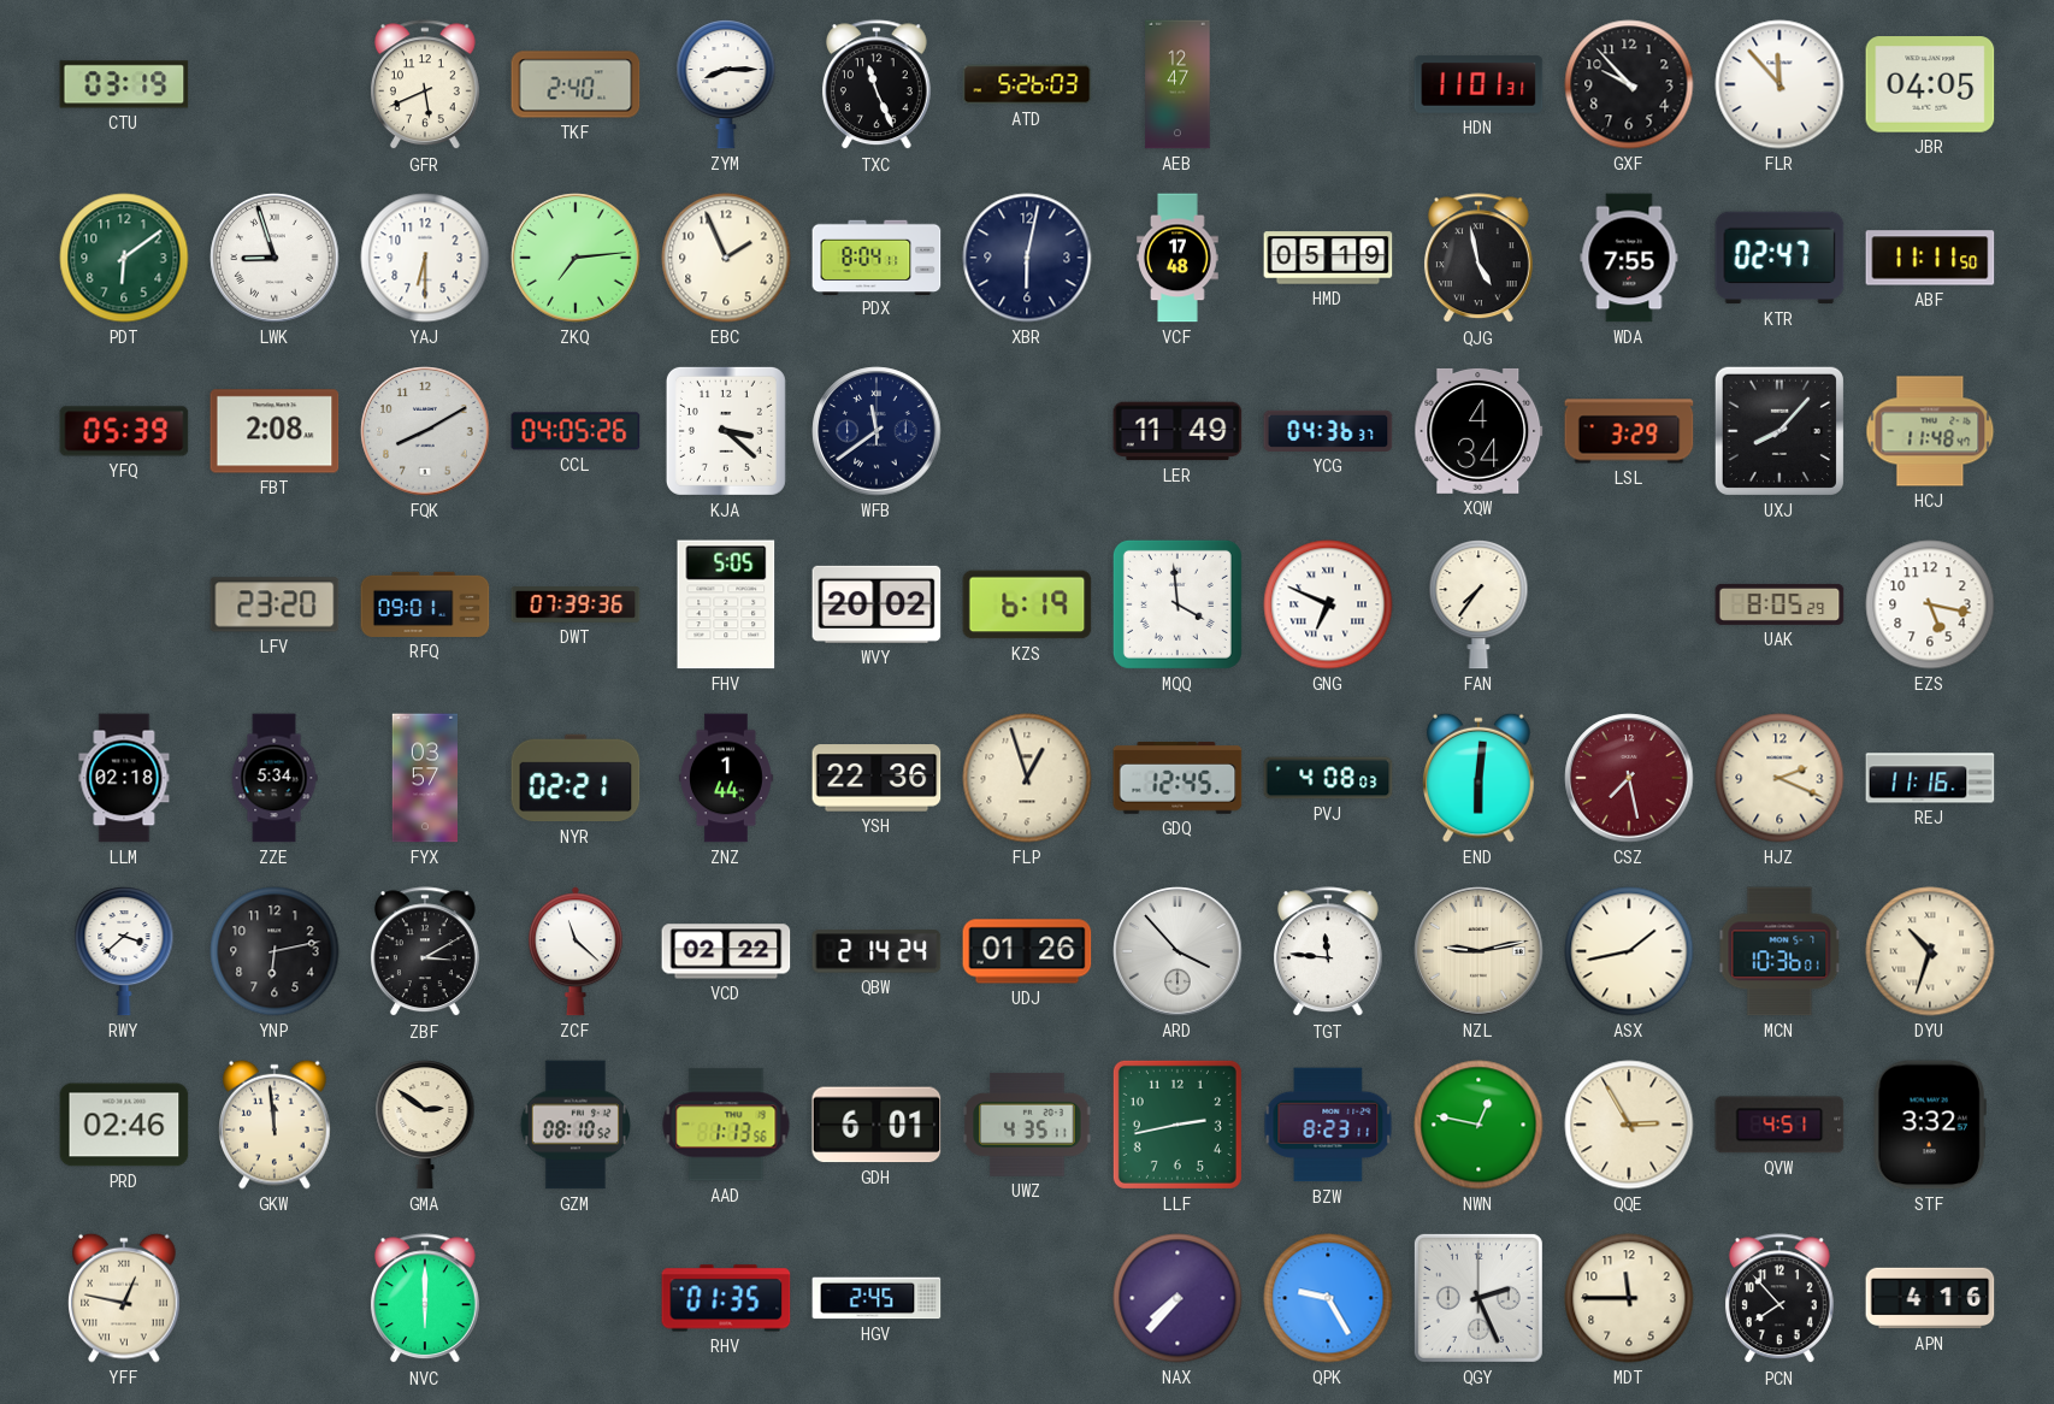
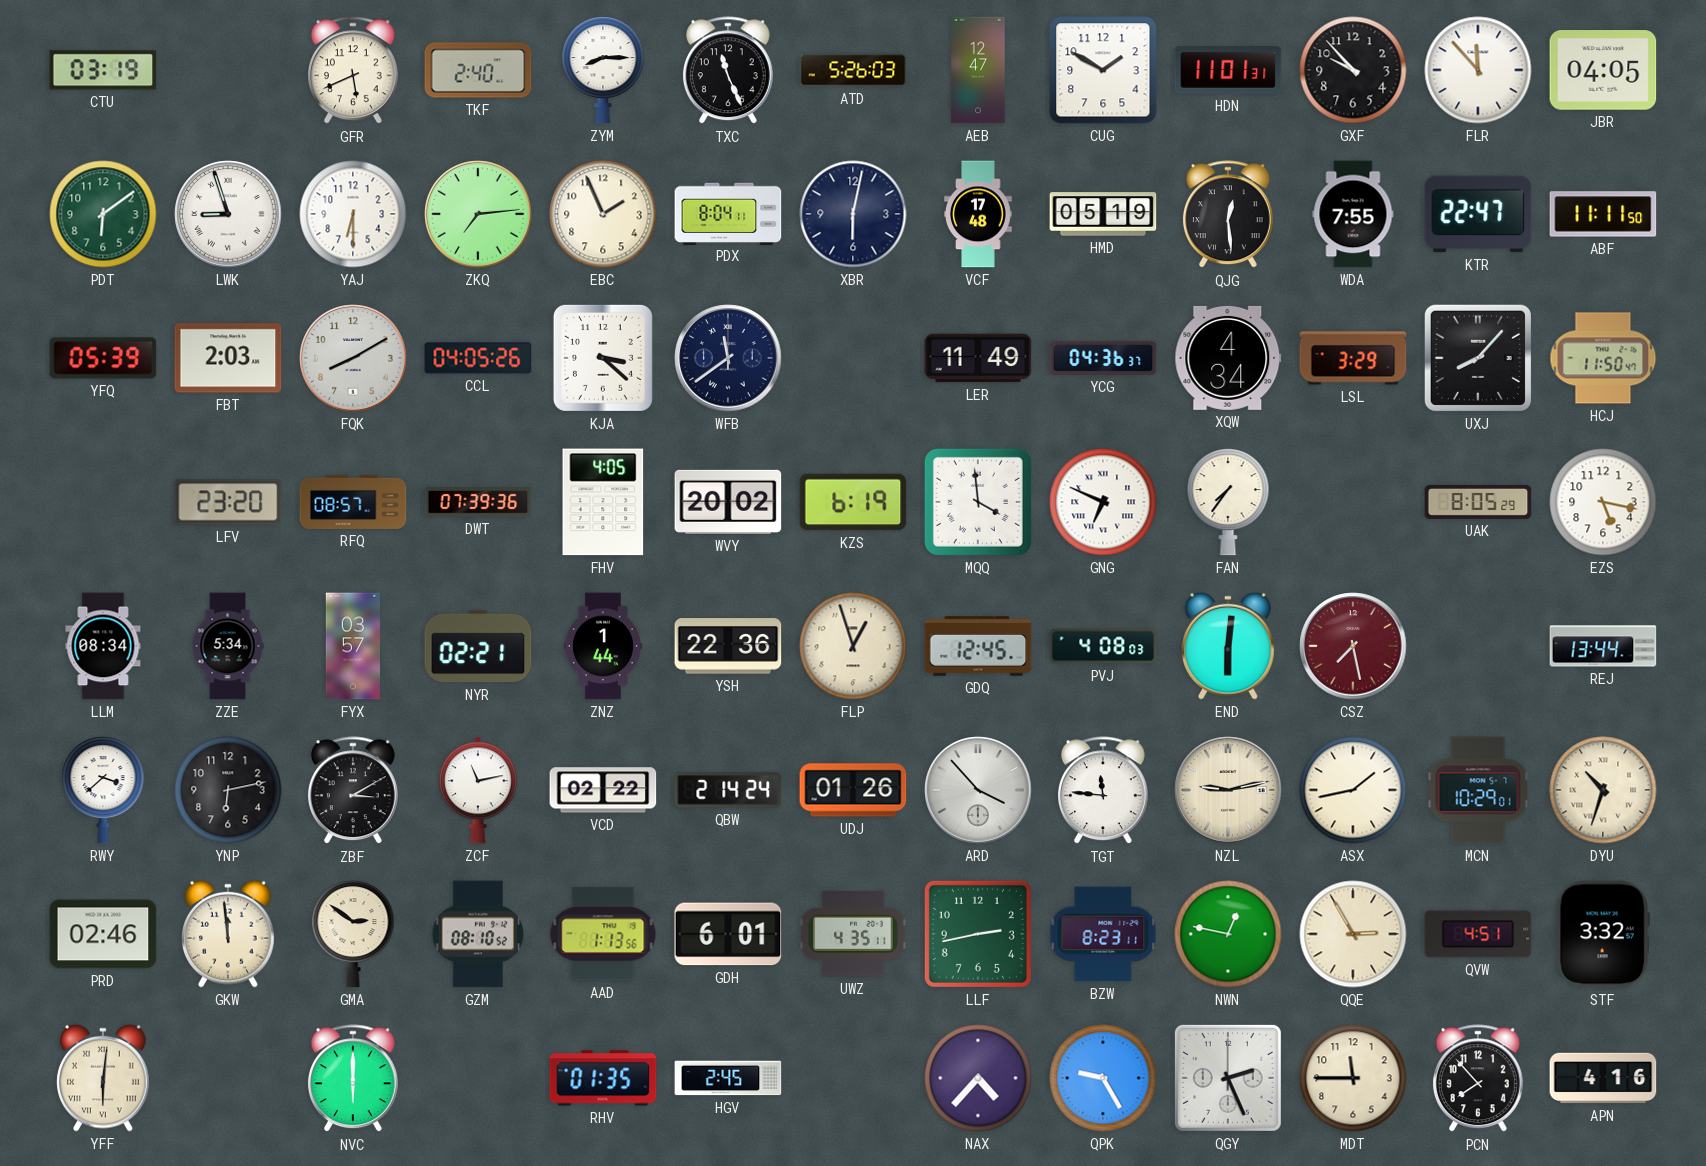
CUG: none -> 1:50
QJG: 4:58 -> 12:29
KTR: 02:47 -> 22:47
FBT: 2:08 -> 2:03
HCJ: 11:48 -> 11:50
RFQ: 09:01 -> 08:57
FHV: 5:05 -> 4:05
LLM: 02:18 -> 08:34
HJZ: 2:19 -> none
REJ: 11:16 -> 13:44
ZCF: 11:22 -> 11:13
MCN: 10:36 -> 10:29
YFF: 12:47 -> 6:01
NAX: 7:37 -> 4:37
